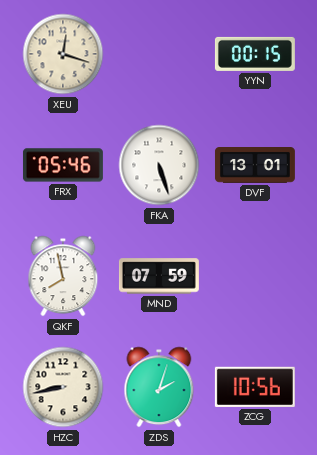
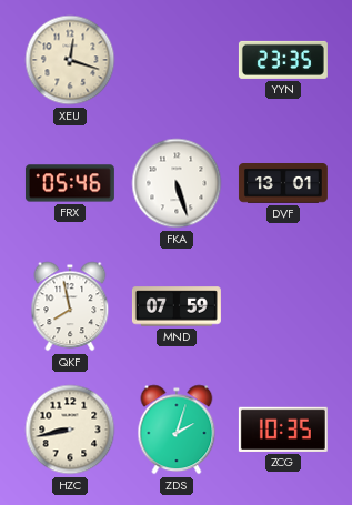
YYN: 00:15 -> 23:35
ZCG: 10:56 -> 10:35
